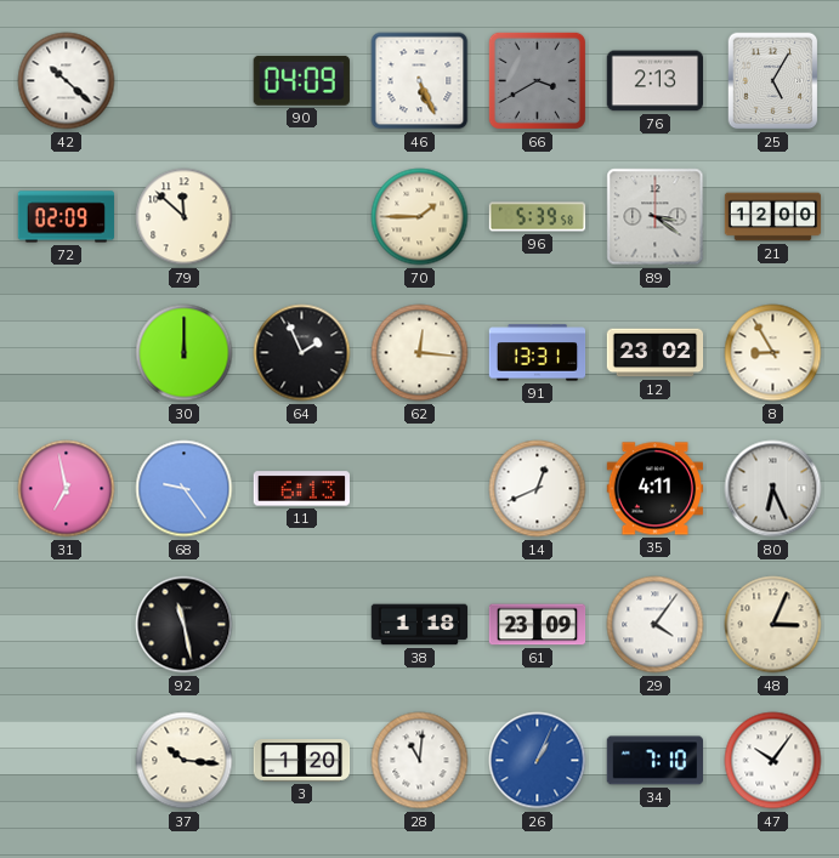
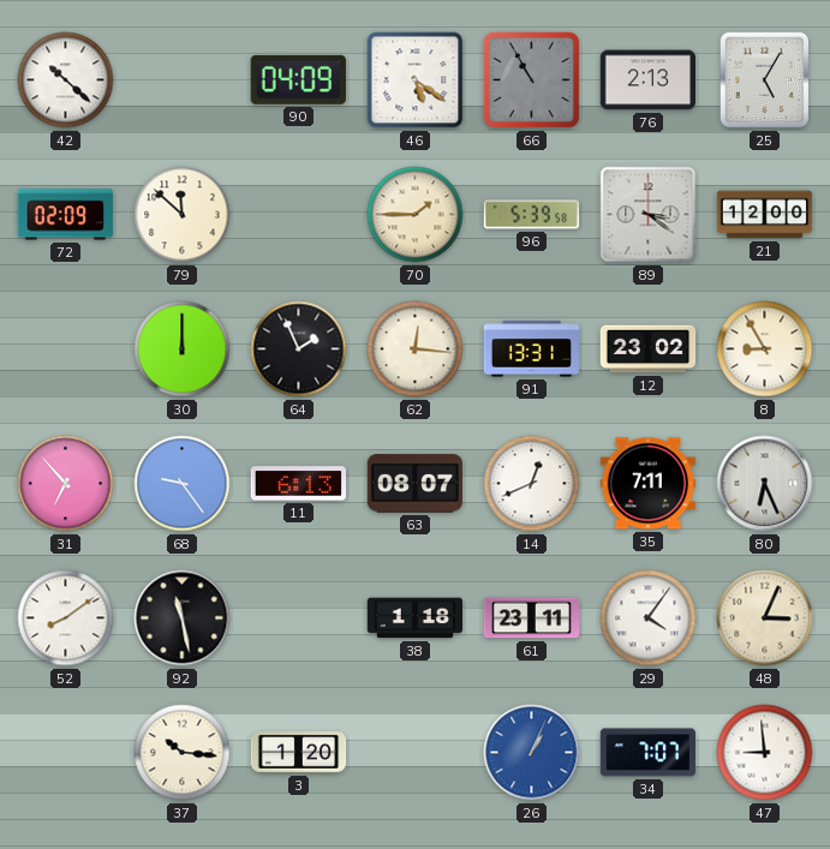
46: 5:26 -> 5:21
66: 3:40 -> 10:55
31: 6:58 -> 6:53
63: none -> 08:07
35: 4:11 -> 7:11
52: none -> 8:09
61: 23:09 -> 23:11
28: 11:01 -> none
34: 7:10 -> 7:07
47: 10:06 -> 8:59
